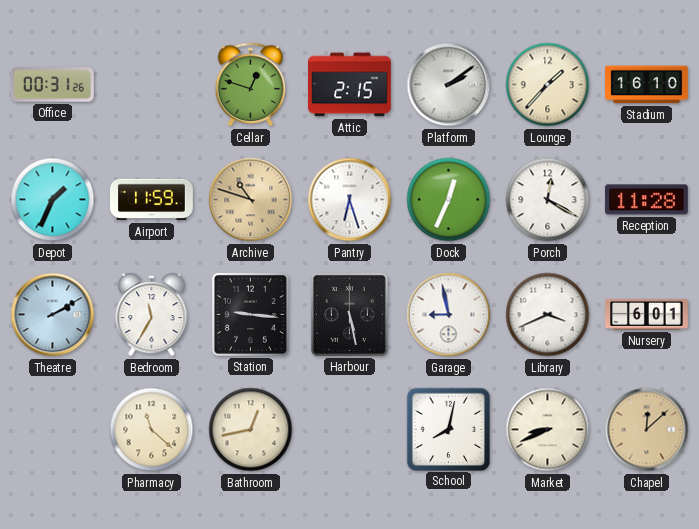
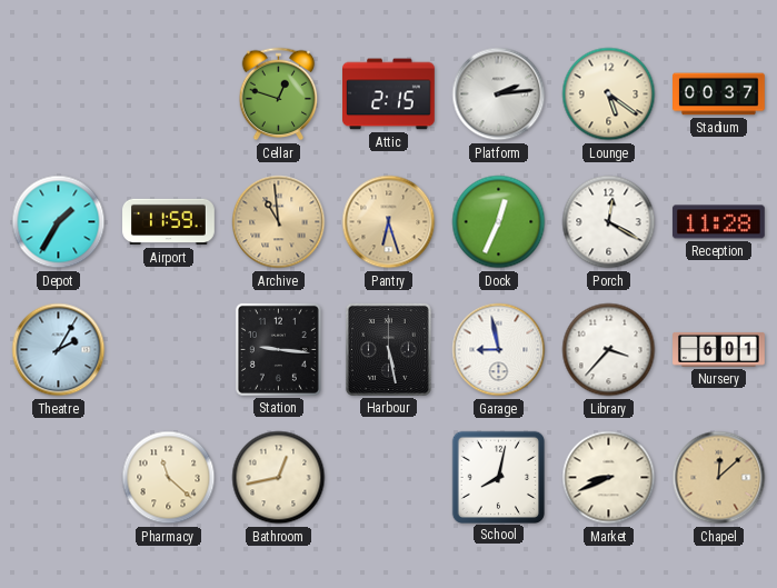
Office: 00:31 -> none
Platform: 2:09 -> 2:14
Lounge: 1:37 -> 5:21
Stadium: 16:10 -> 00:37
Depot: 1:34 -> 1:35
Archive: 10:48 -> 10:59
Pantry dial: white -> champagne
Theatre: 2:10 -> 2:05
Bedroom: 11:35 -> none
Library: 3:41 -> 3:37
